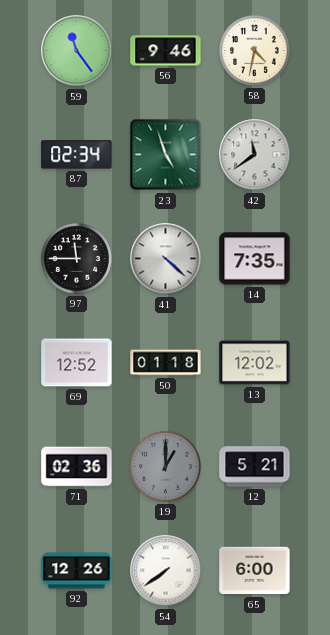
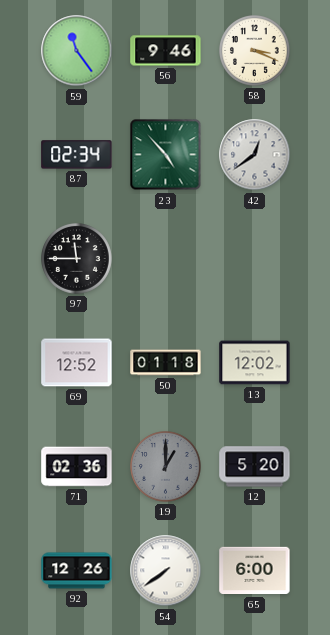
58: 4:32 -> 3:19
23: 4:57 -> 4:53
42: 11:39 -> 12:39
41: 4:22 -> none
14: 7:35 -> none
12: 5:21 -> 5:20
